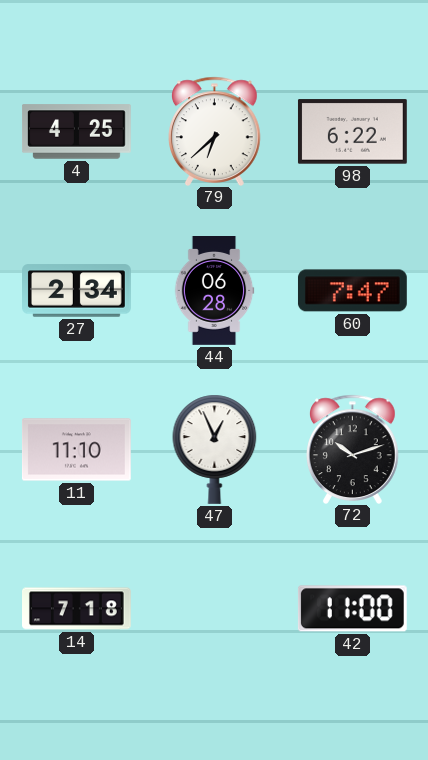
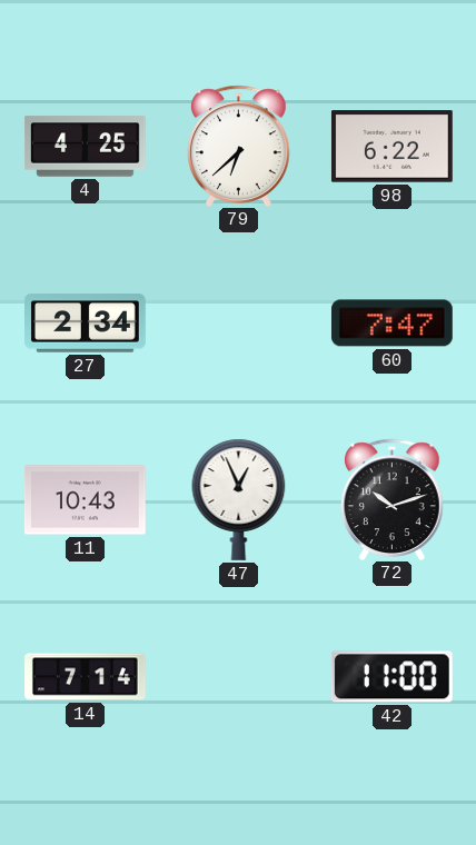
44: 06:28 -> none
11: 11:10 -> 10:43
14: 7:18 -> 7:14
